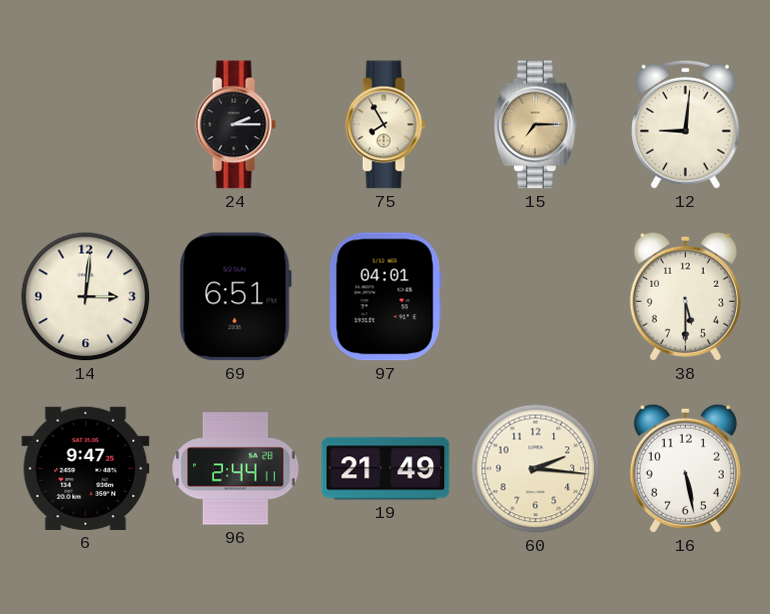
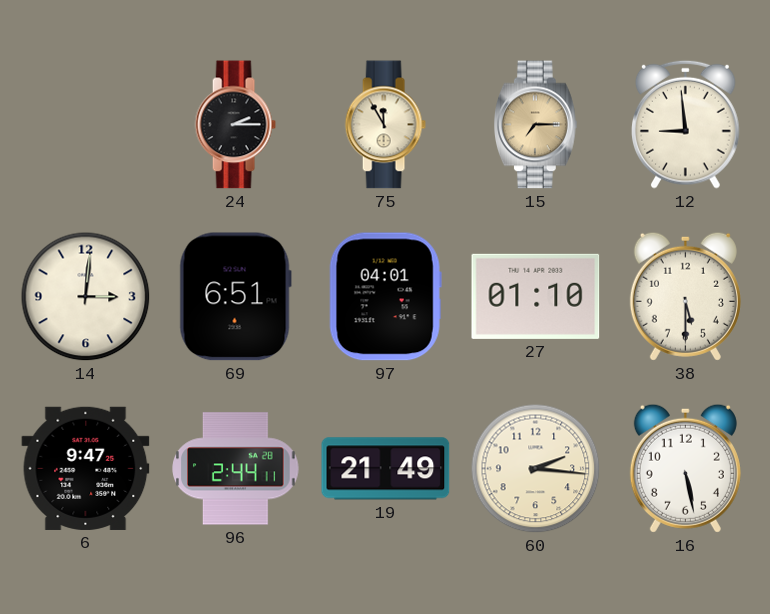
75: 7:55 -> 11:55
12: 9:01 -> 8:59
27: none -> 01:10
